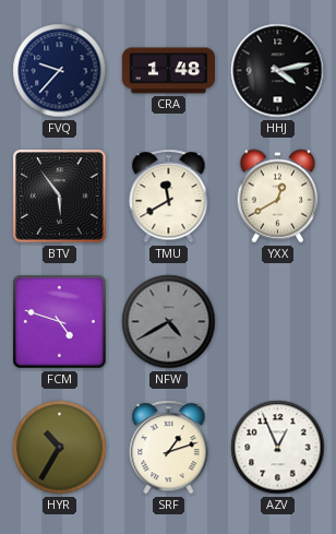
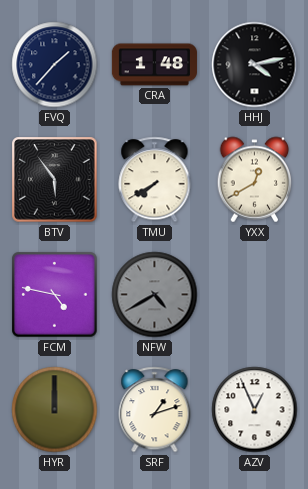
FVQ: 9:37 -> 1:37
TMU: 11:40 -> 7:40
FCM: 4:48 -> 4:47
HYR: 10:35 -> 12:00
